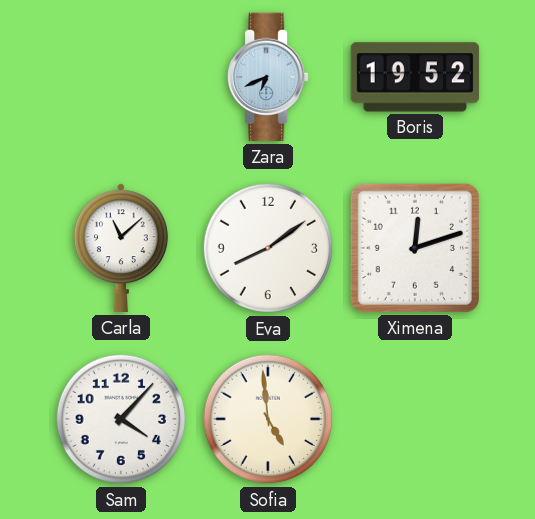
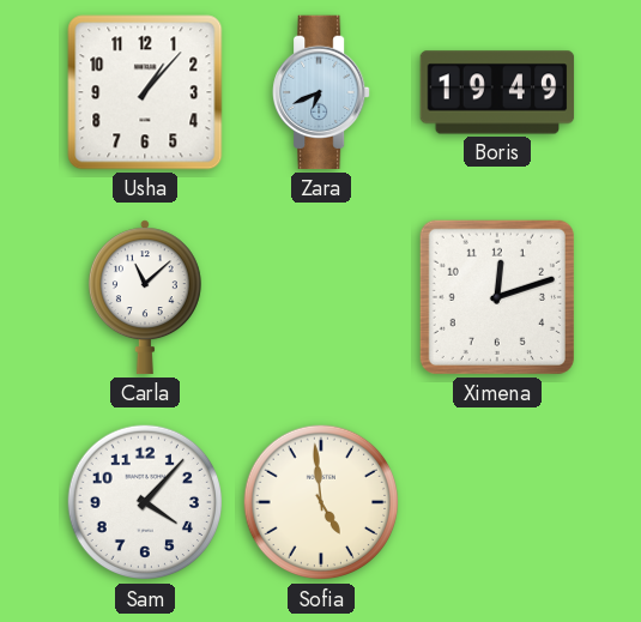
Usha: none -> 1:07
Boris: 19:52 -> 19:49
Eva: 8:09 -> none
